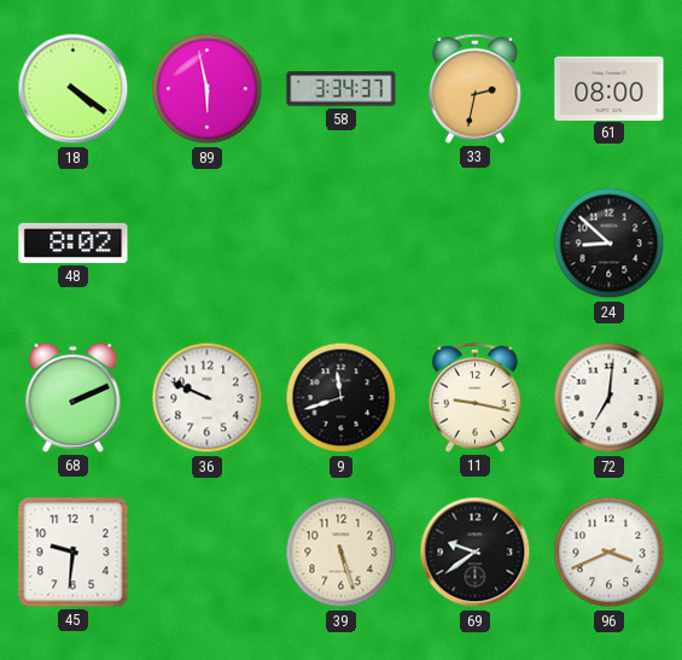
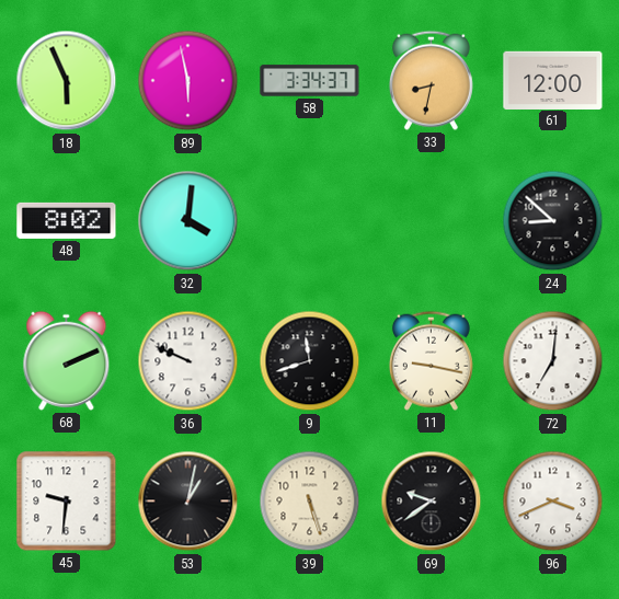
18: 4:21 -> 5:56
33: 2:32 -> 8:32
61: 08:00 -> 12:00
32: none -> 4:01
53: none -> 1:02
